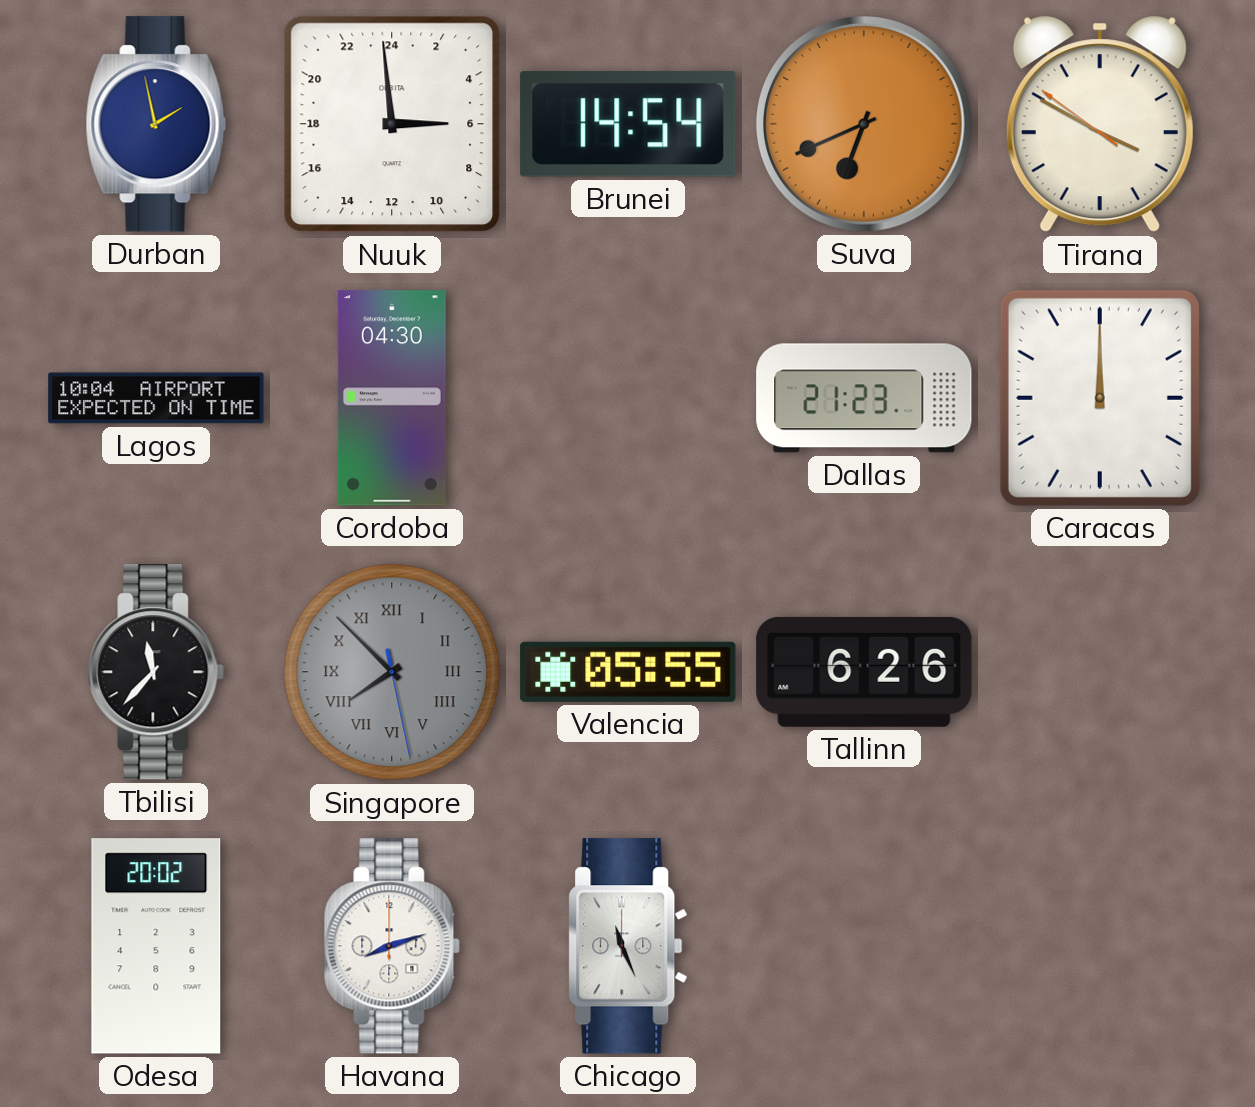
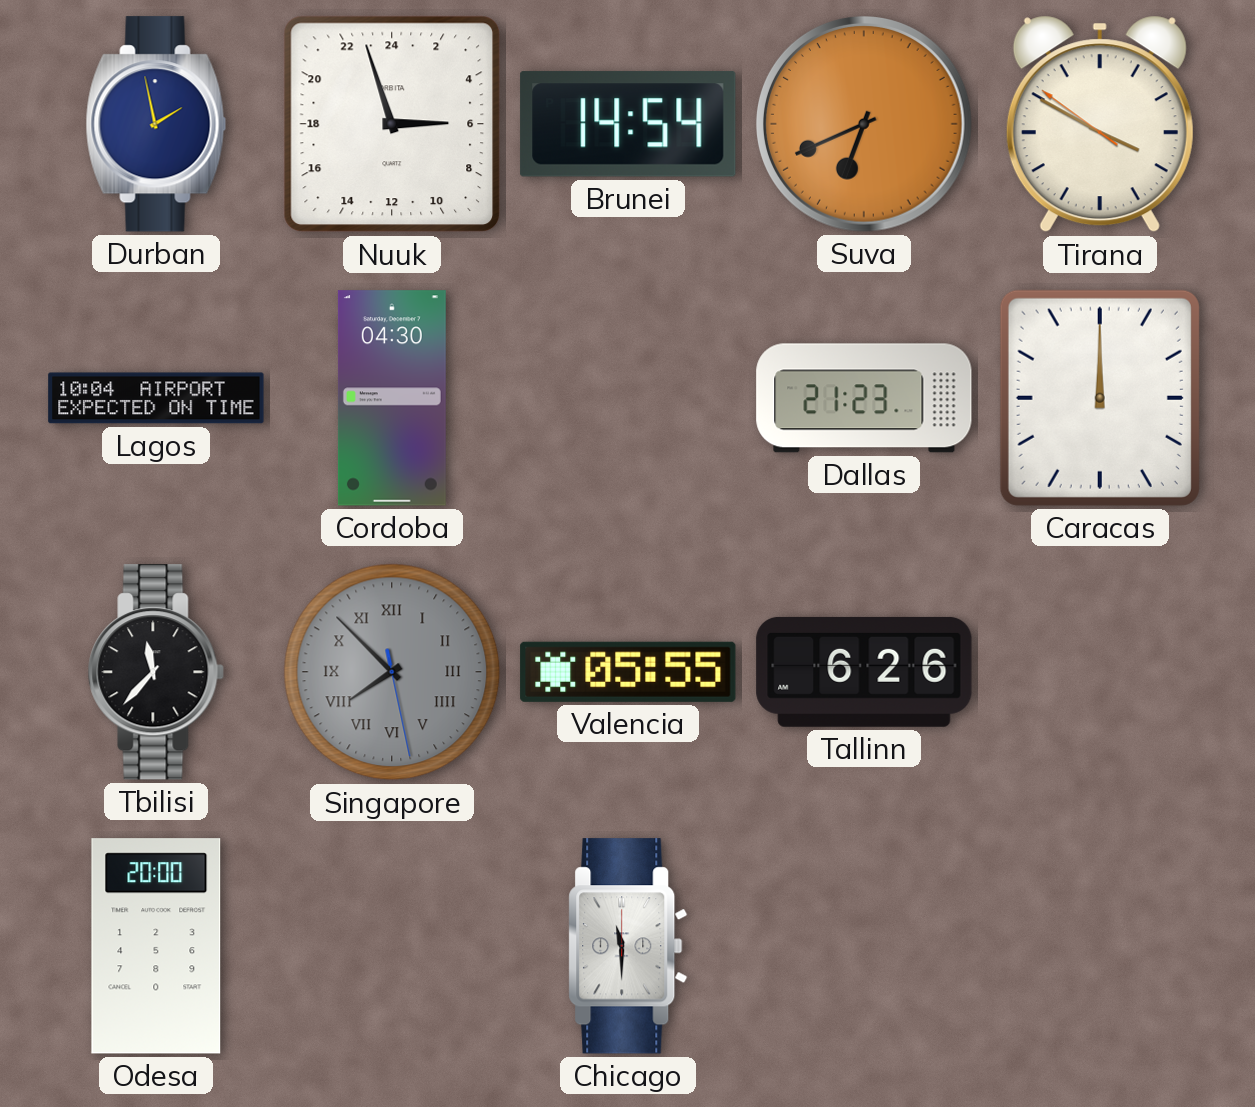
Nuuk: 5:59 -> 5:57
Odesa: 20:02 -> 20:00
Havana: 8:12 -> none
Chicago: 11:26 -> 11:30
